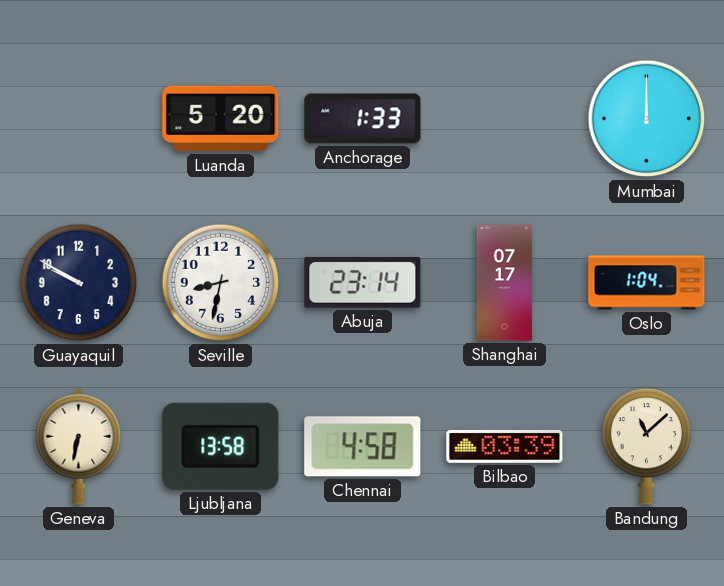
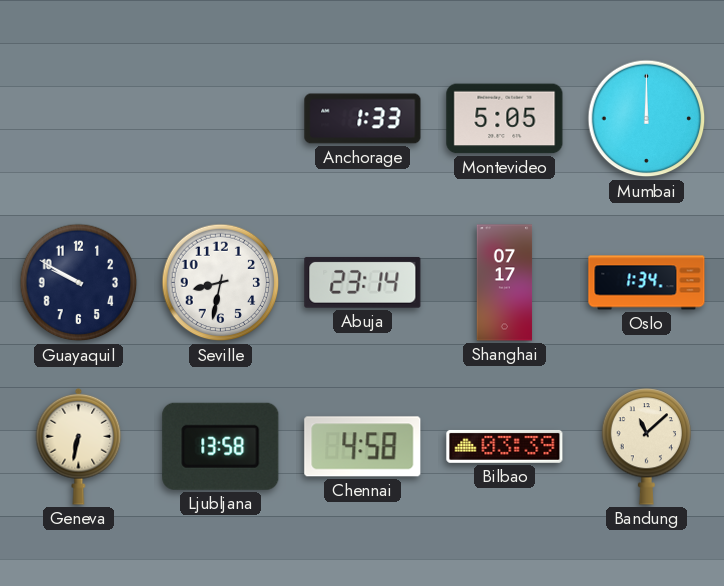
Luanda: 5:20 -> none
Montevideo: none -> 5:05
Oslo: 1:04 -> 1:34
